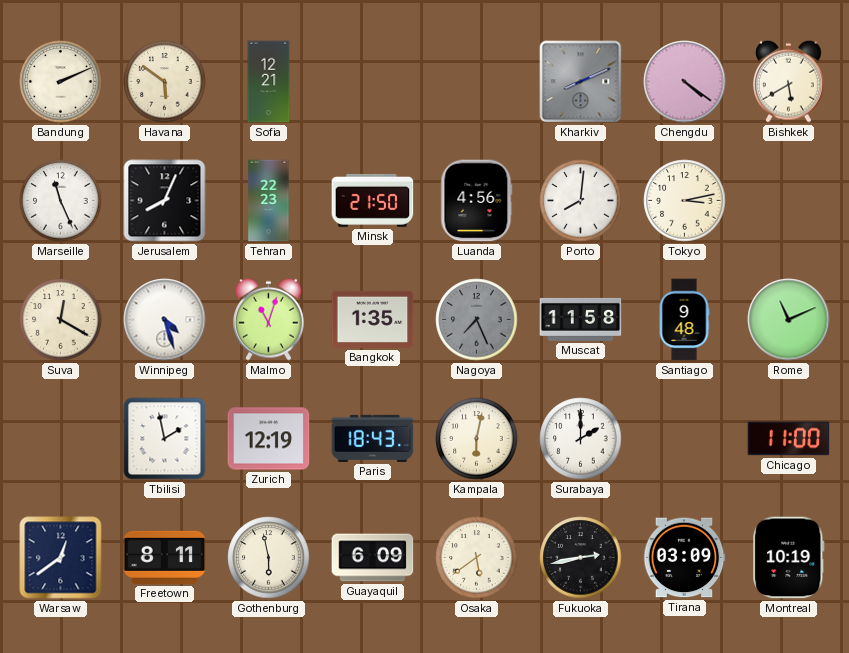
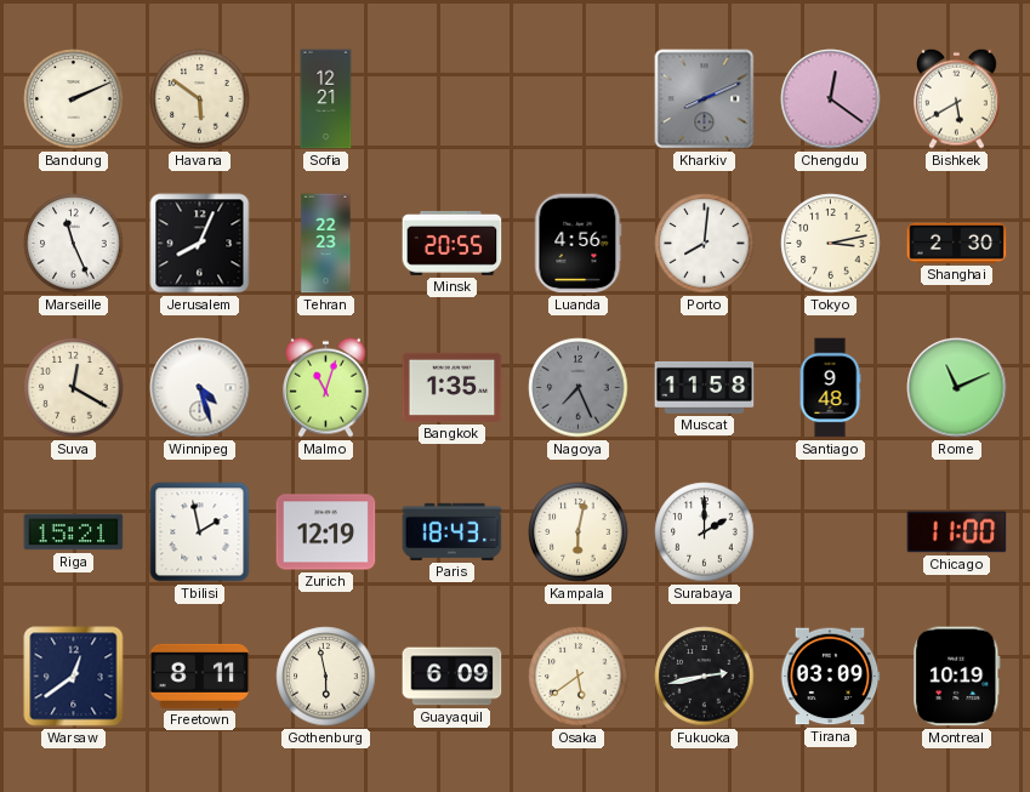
Chengdu: 4:21 -> 12:21
Minsk: 21:50 -> 20:55
Shanghai: none -> 2:30
Riga: none -> 15:21
